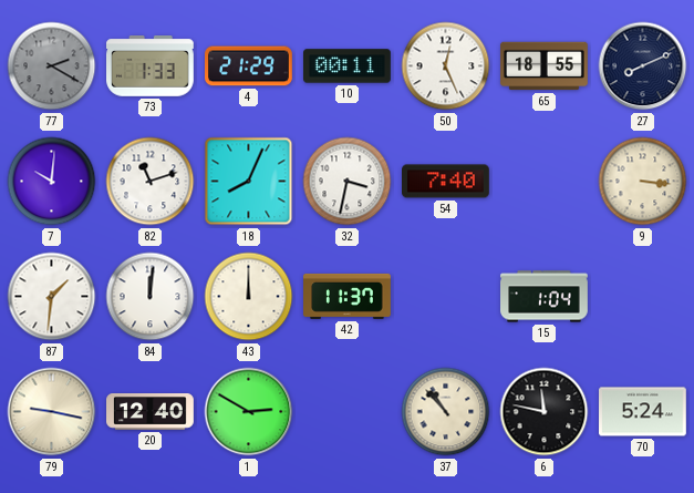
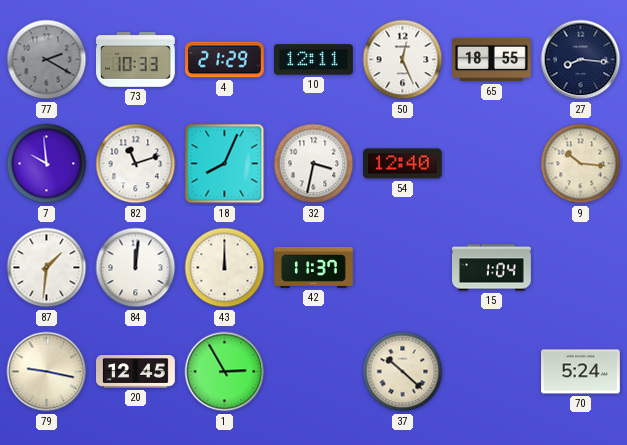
73: 1:33 -> 10:33
10: 00:11 -> 12:11
27: 8:11 -> 8:16
7: 10:01 -> 9:59
54: 7:40 -> 12:40
9: 3:16 -> 10:16
20: 12:40 -> 12:45
1: 2:50 -> 2:55
37: 10:53 -> 10:22
6: 11:47 -> none
